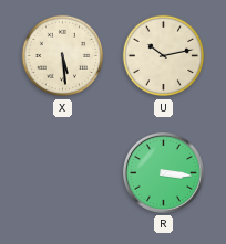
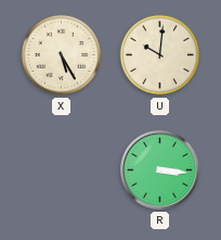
X: 5:29 -> 5:25
U: 10:13 -> 10:01
